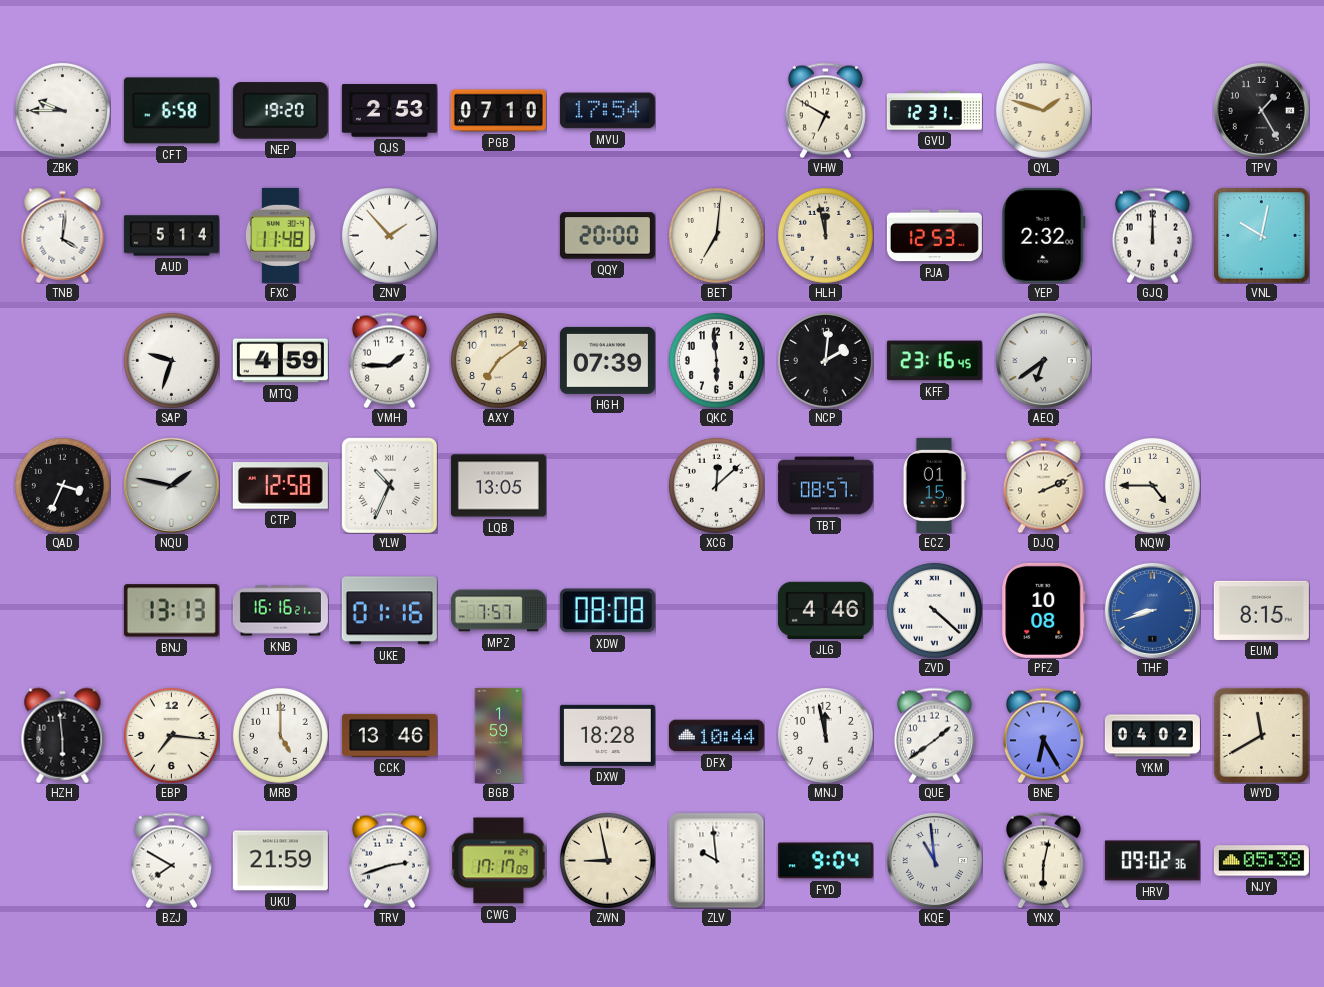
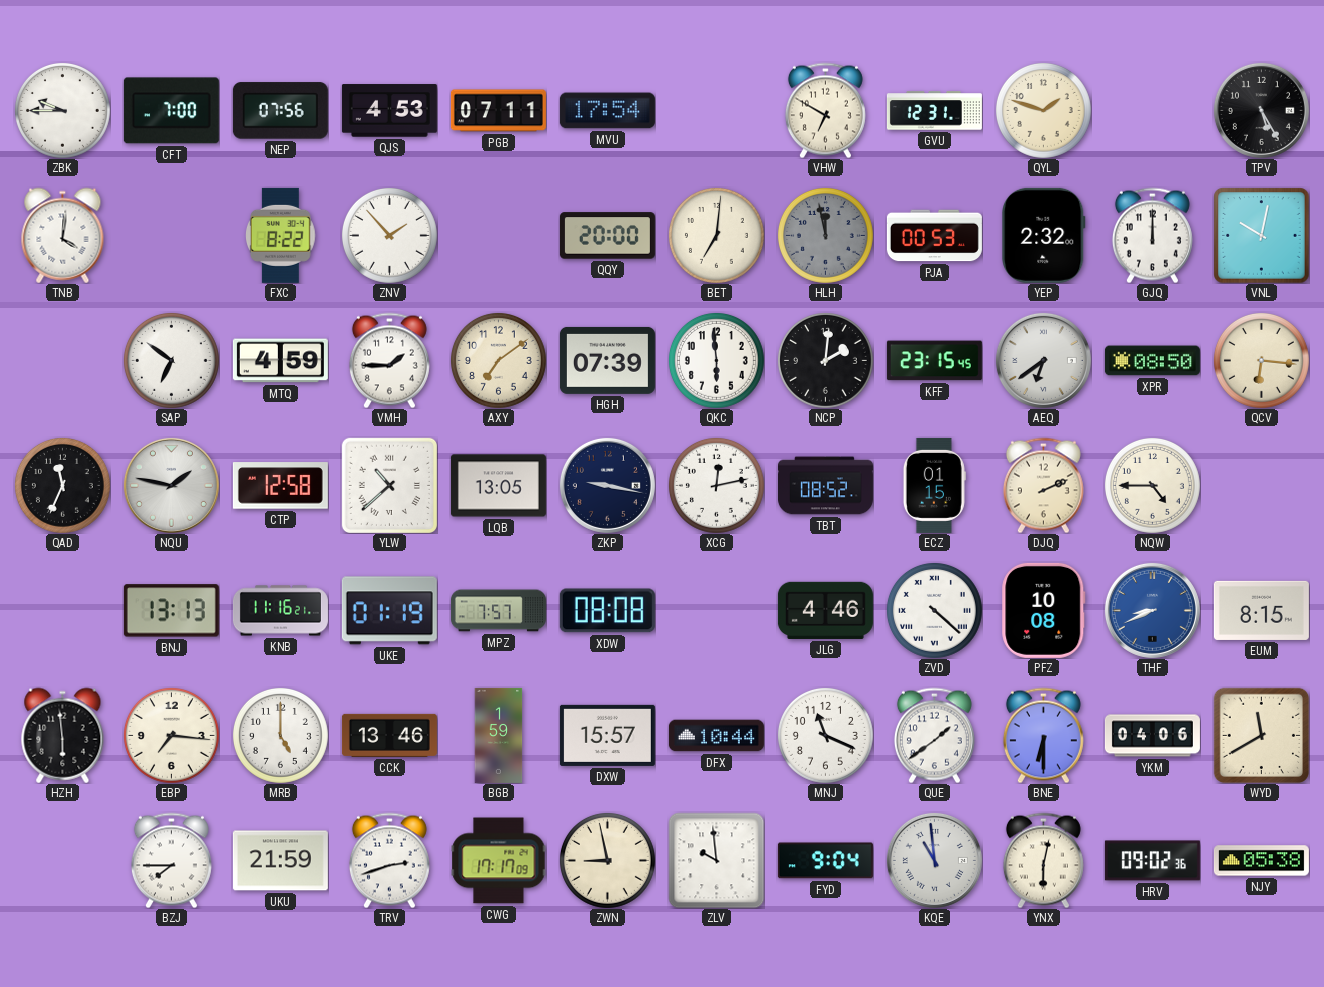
CFT: 6:58 -> 7:00
NEP: 19:20 -> 07:56
QJS: 2:53 -> 4:53
PGB: 07:10 -> 07:11
TPV: 1:25 -> 5:25
AUD: 5:14 -> none
FXC: 11:48 -> 8:22
HLH dial: cream -> grey
PJA: 12:53 -> 00:53
SAP: 9:33 -> 6:51
KFF: 23:16 -> 23:15
XPR: none -> 08:50
QCV: none -> 6:16
QAD: 3:34 -> 11:34
YLW: 10:34 -> 10:38
ZKP: none -> 9:17
XCG: 12:08 -> 12:13
TBT: 08:57 -> 08:52
KNB: 16:16 -> 11:16
UKE: 01:16 -> 01:19
THF: 8:42 -> 8:41
DXW: 18:28 -> 15:57
MNJ: 11:58 -> 11:19
BNE: 6:25 -> 6:30
YKM: 04:02 -> 04:06
BZJ: 7:50 -> 7:45
